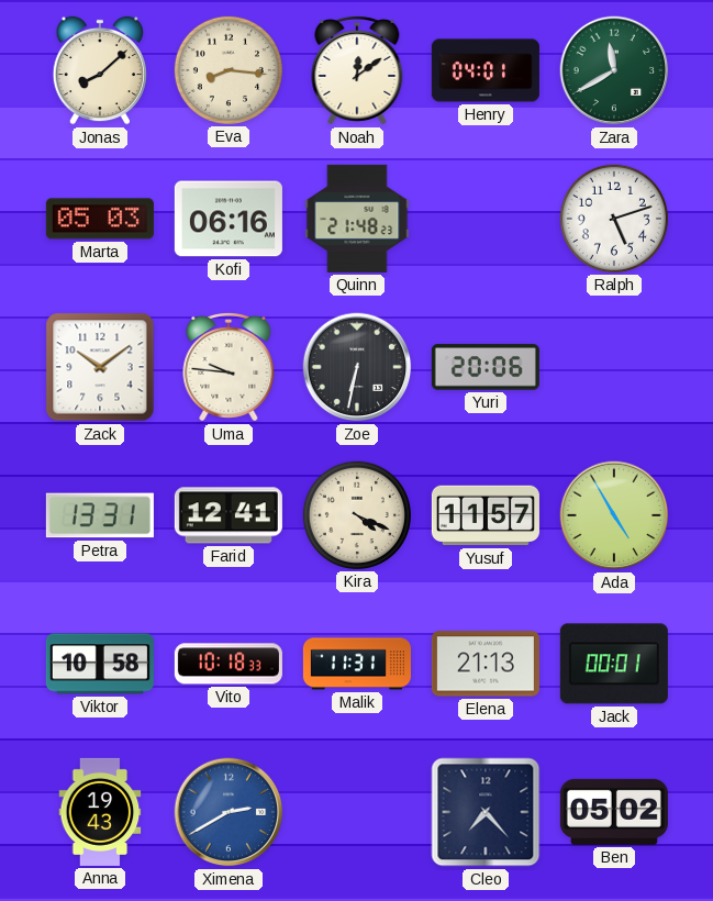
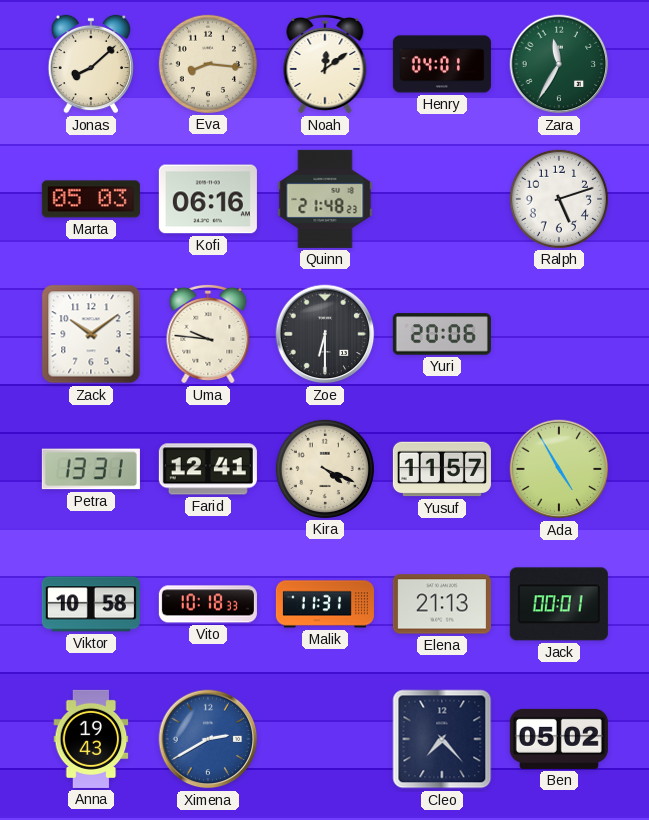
Zara: 11:40 -> 11:35
Zoe: 6:32 -> 6:30
